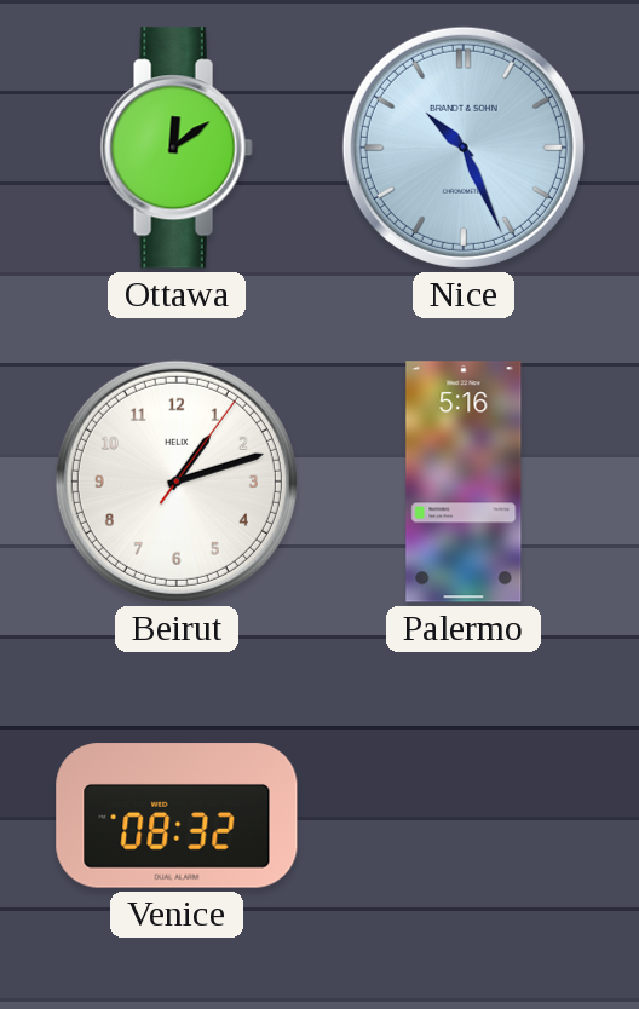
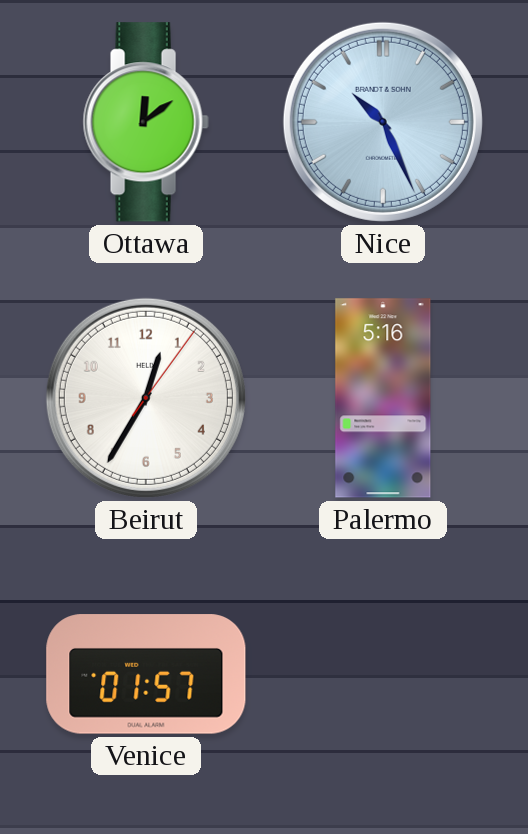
Beirut: 1:12 -> 12:35
Venice: 08:32 -> 01:57
